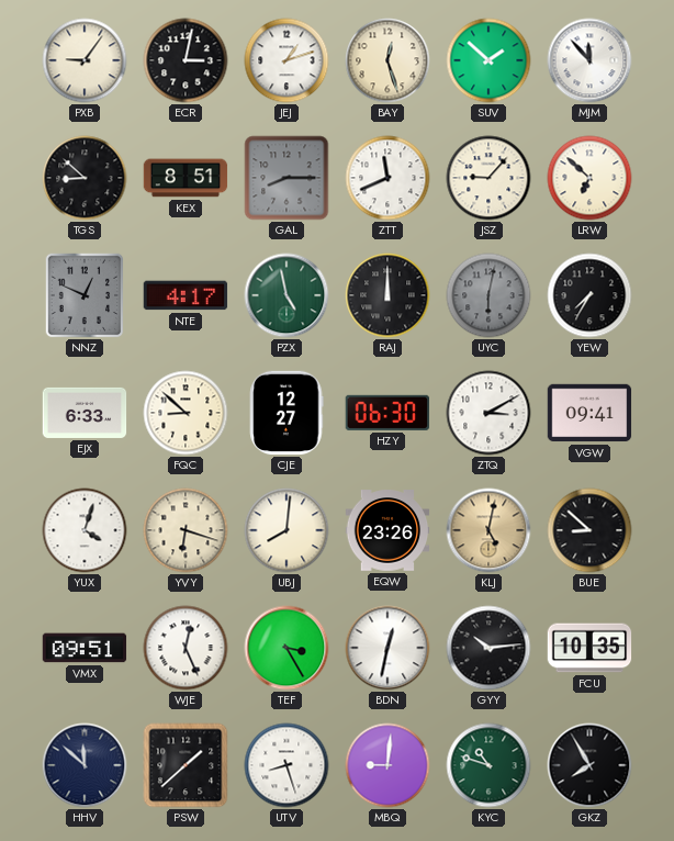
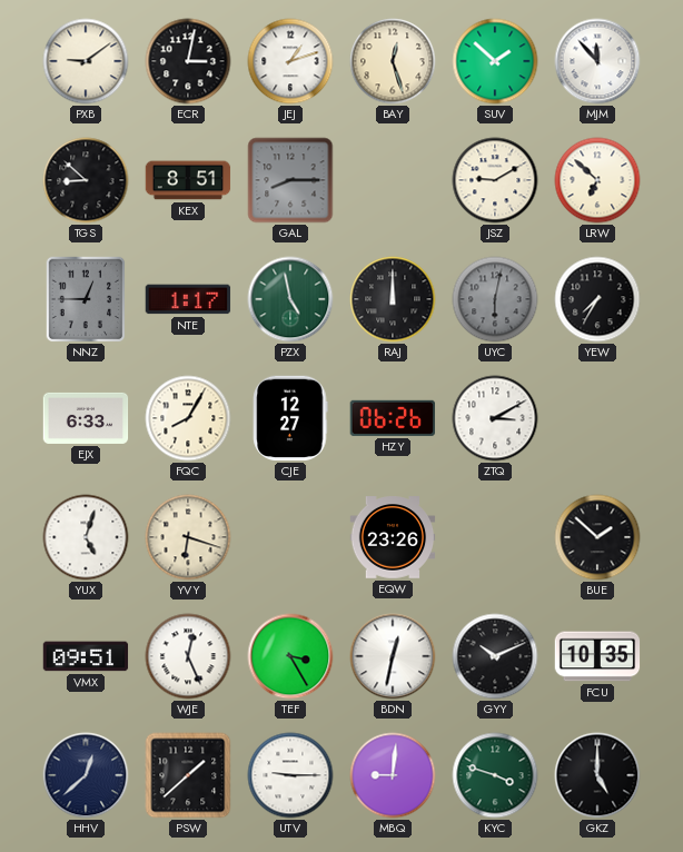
PXB: 9:06 -> 9:09
ZTT: 11:41 -> none
JSZ: 9:07 -> 9:10
NNZ: 12:49 -> 12:45
NTE: 4:17 -> 1:17
FQC: 8:52 -> 8:05
HZY: 06:30 -> 06:26
VGW: 09:41 -> none
YUX: 4:03 -> 5:03
UBJ: 8:01 -> none
KLJ: 5:02 -> none
BUE: 8:52 -> 1:52
GYY: 10:14 -> 10:11
HHV: 11:52 -> 12:38
UTV: 8:27 -> 9:15
KYC: 10:48 -> 3:48
GKZ: 7:55 -> 5:00
